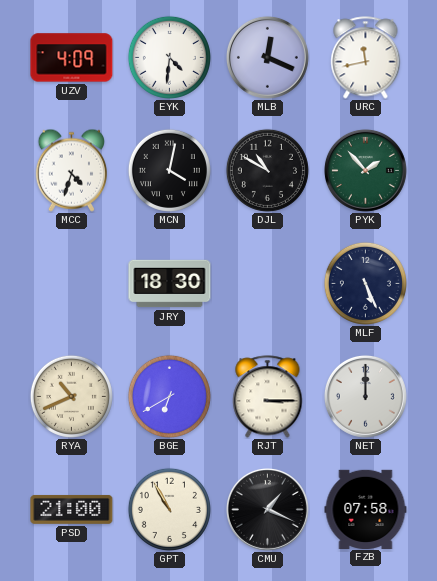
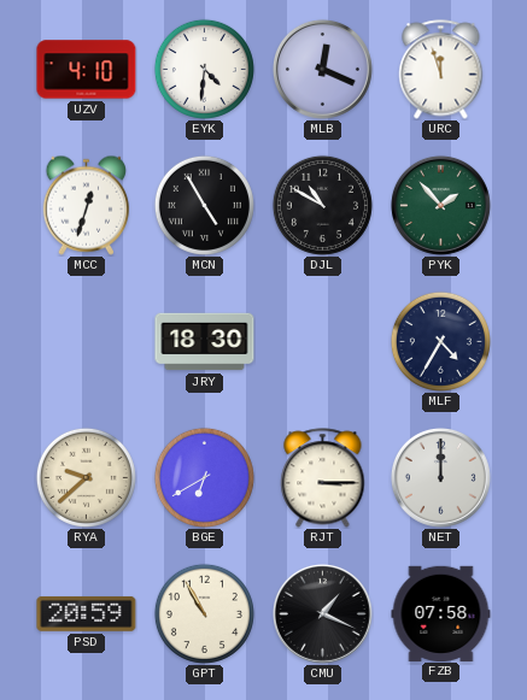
UZV: 4:09 -> 4:10
URC: 11:43 -> 11:57
MCC: 4:33 -> 12:33
MCN: 4:02 -> 4:55
MLF: 5:26 -> 4:35
RYA: 10:41 -> 9:38
PSD: 21:00 -> 20:59
